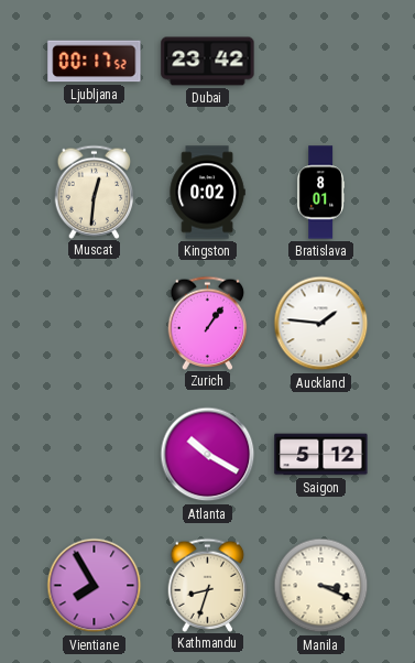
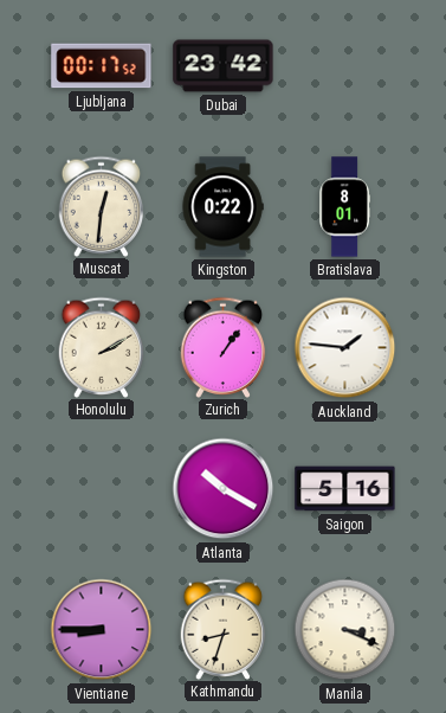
Kingston: 0:02 -> 0:22
Honolulu: none -> 2:10
Saigon: 5:12 -> 5:16
Vientiane: 7:55 -> 8:45
